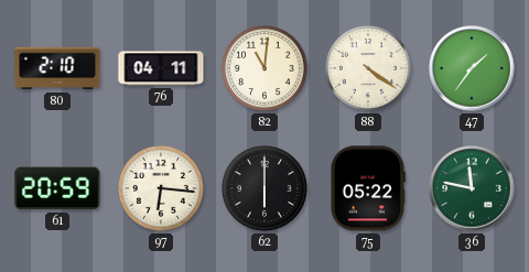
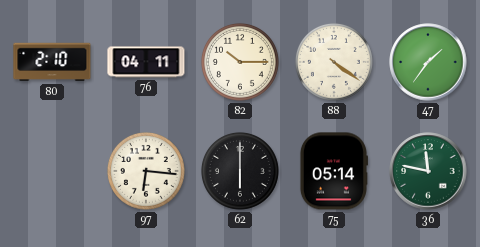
82: 11:01 -> 10:15
61: 20:59 -> none
75: 05:22 -> 05:14
